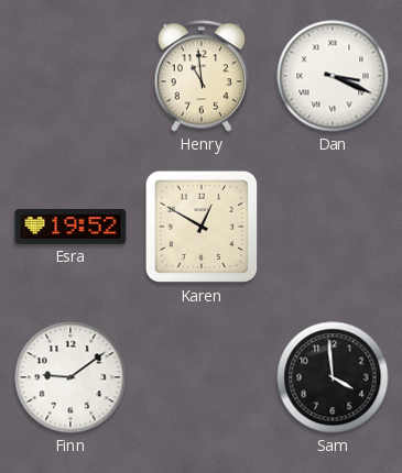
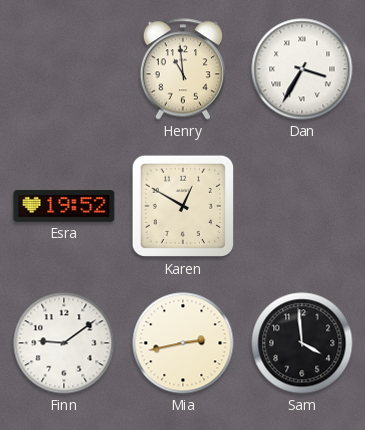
Dan: 3:19 -> 3:35
Mia: none -> 2:43
